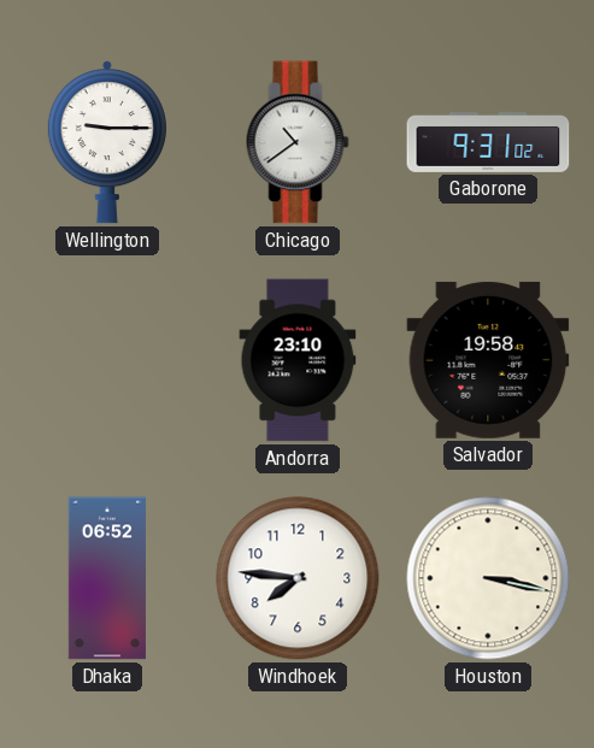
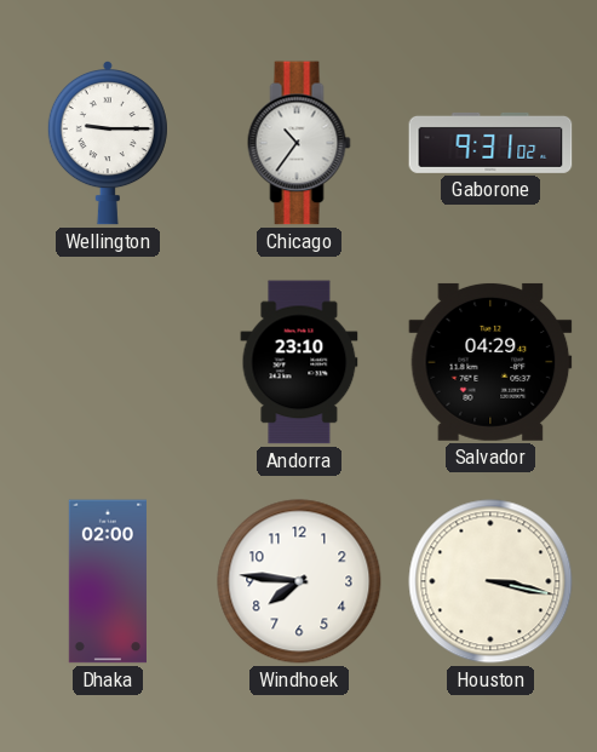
Chicago: 10:39 -> 10:36
Salvador: 19:58 -> 04:29
Dhaka: 06:52 -> 02:00
